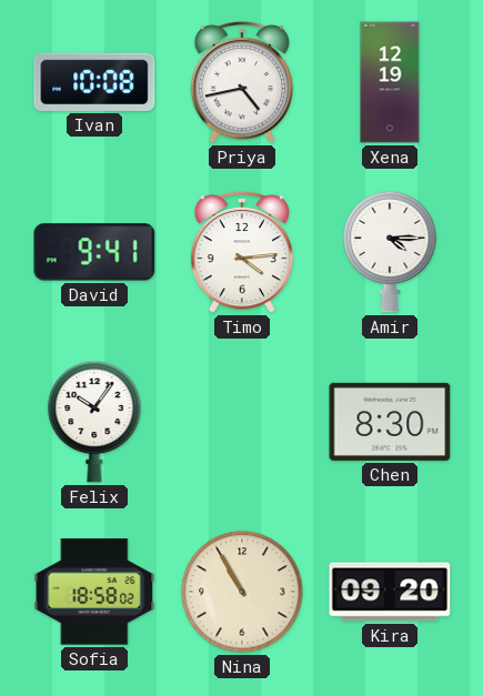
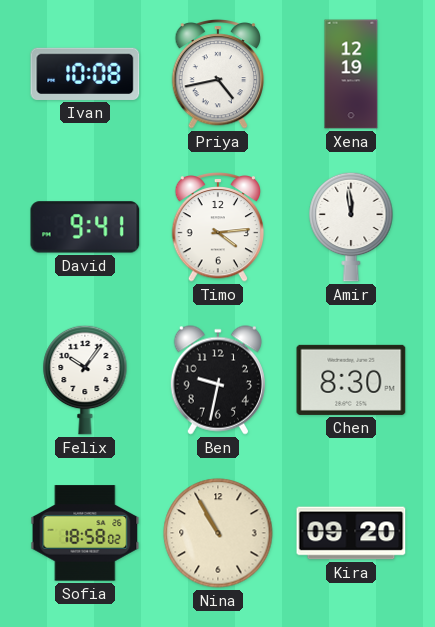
Amir: 4:15 -> 11:59
Ben: none -> 9:32
